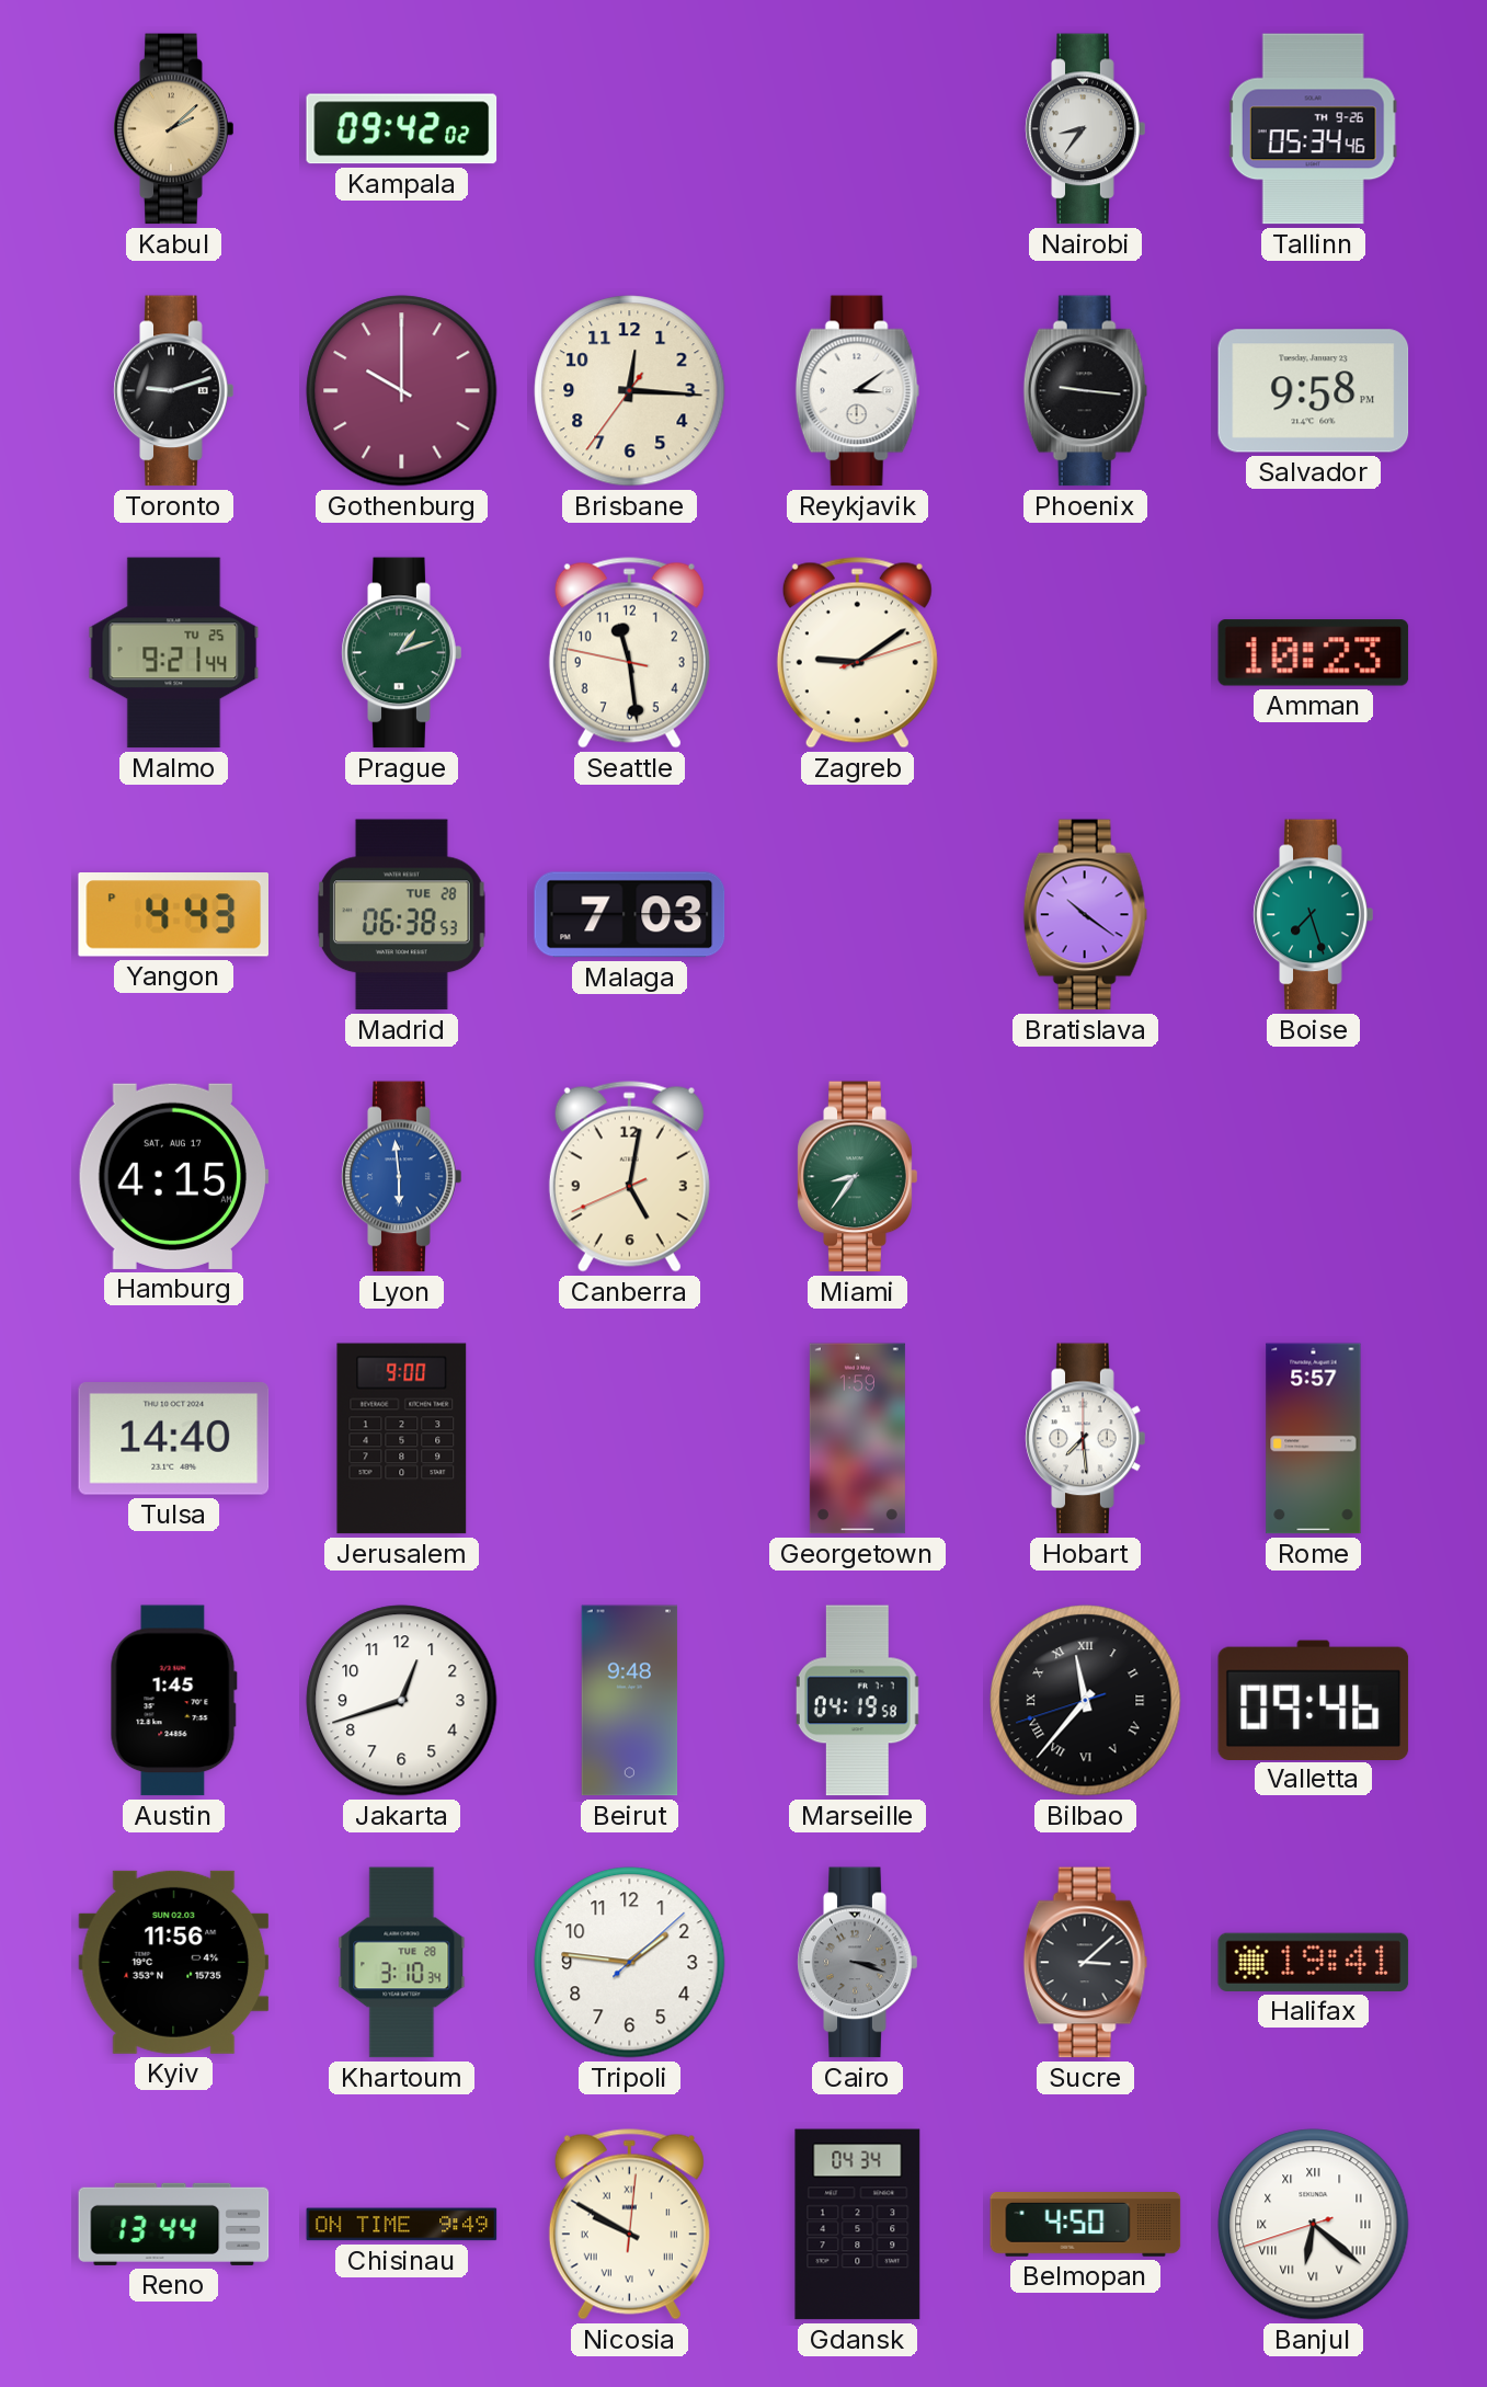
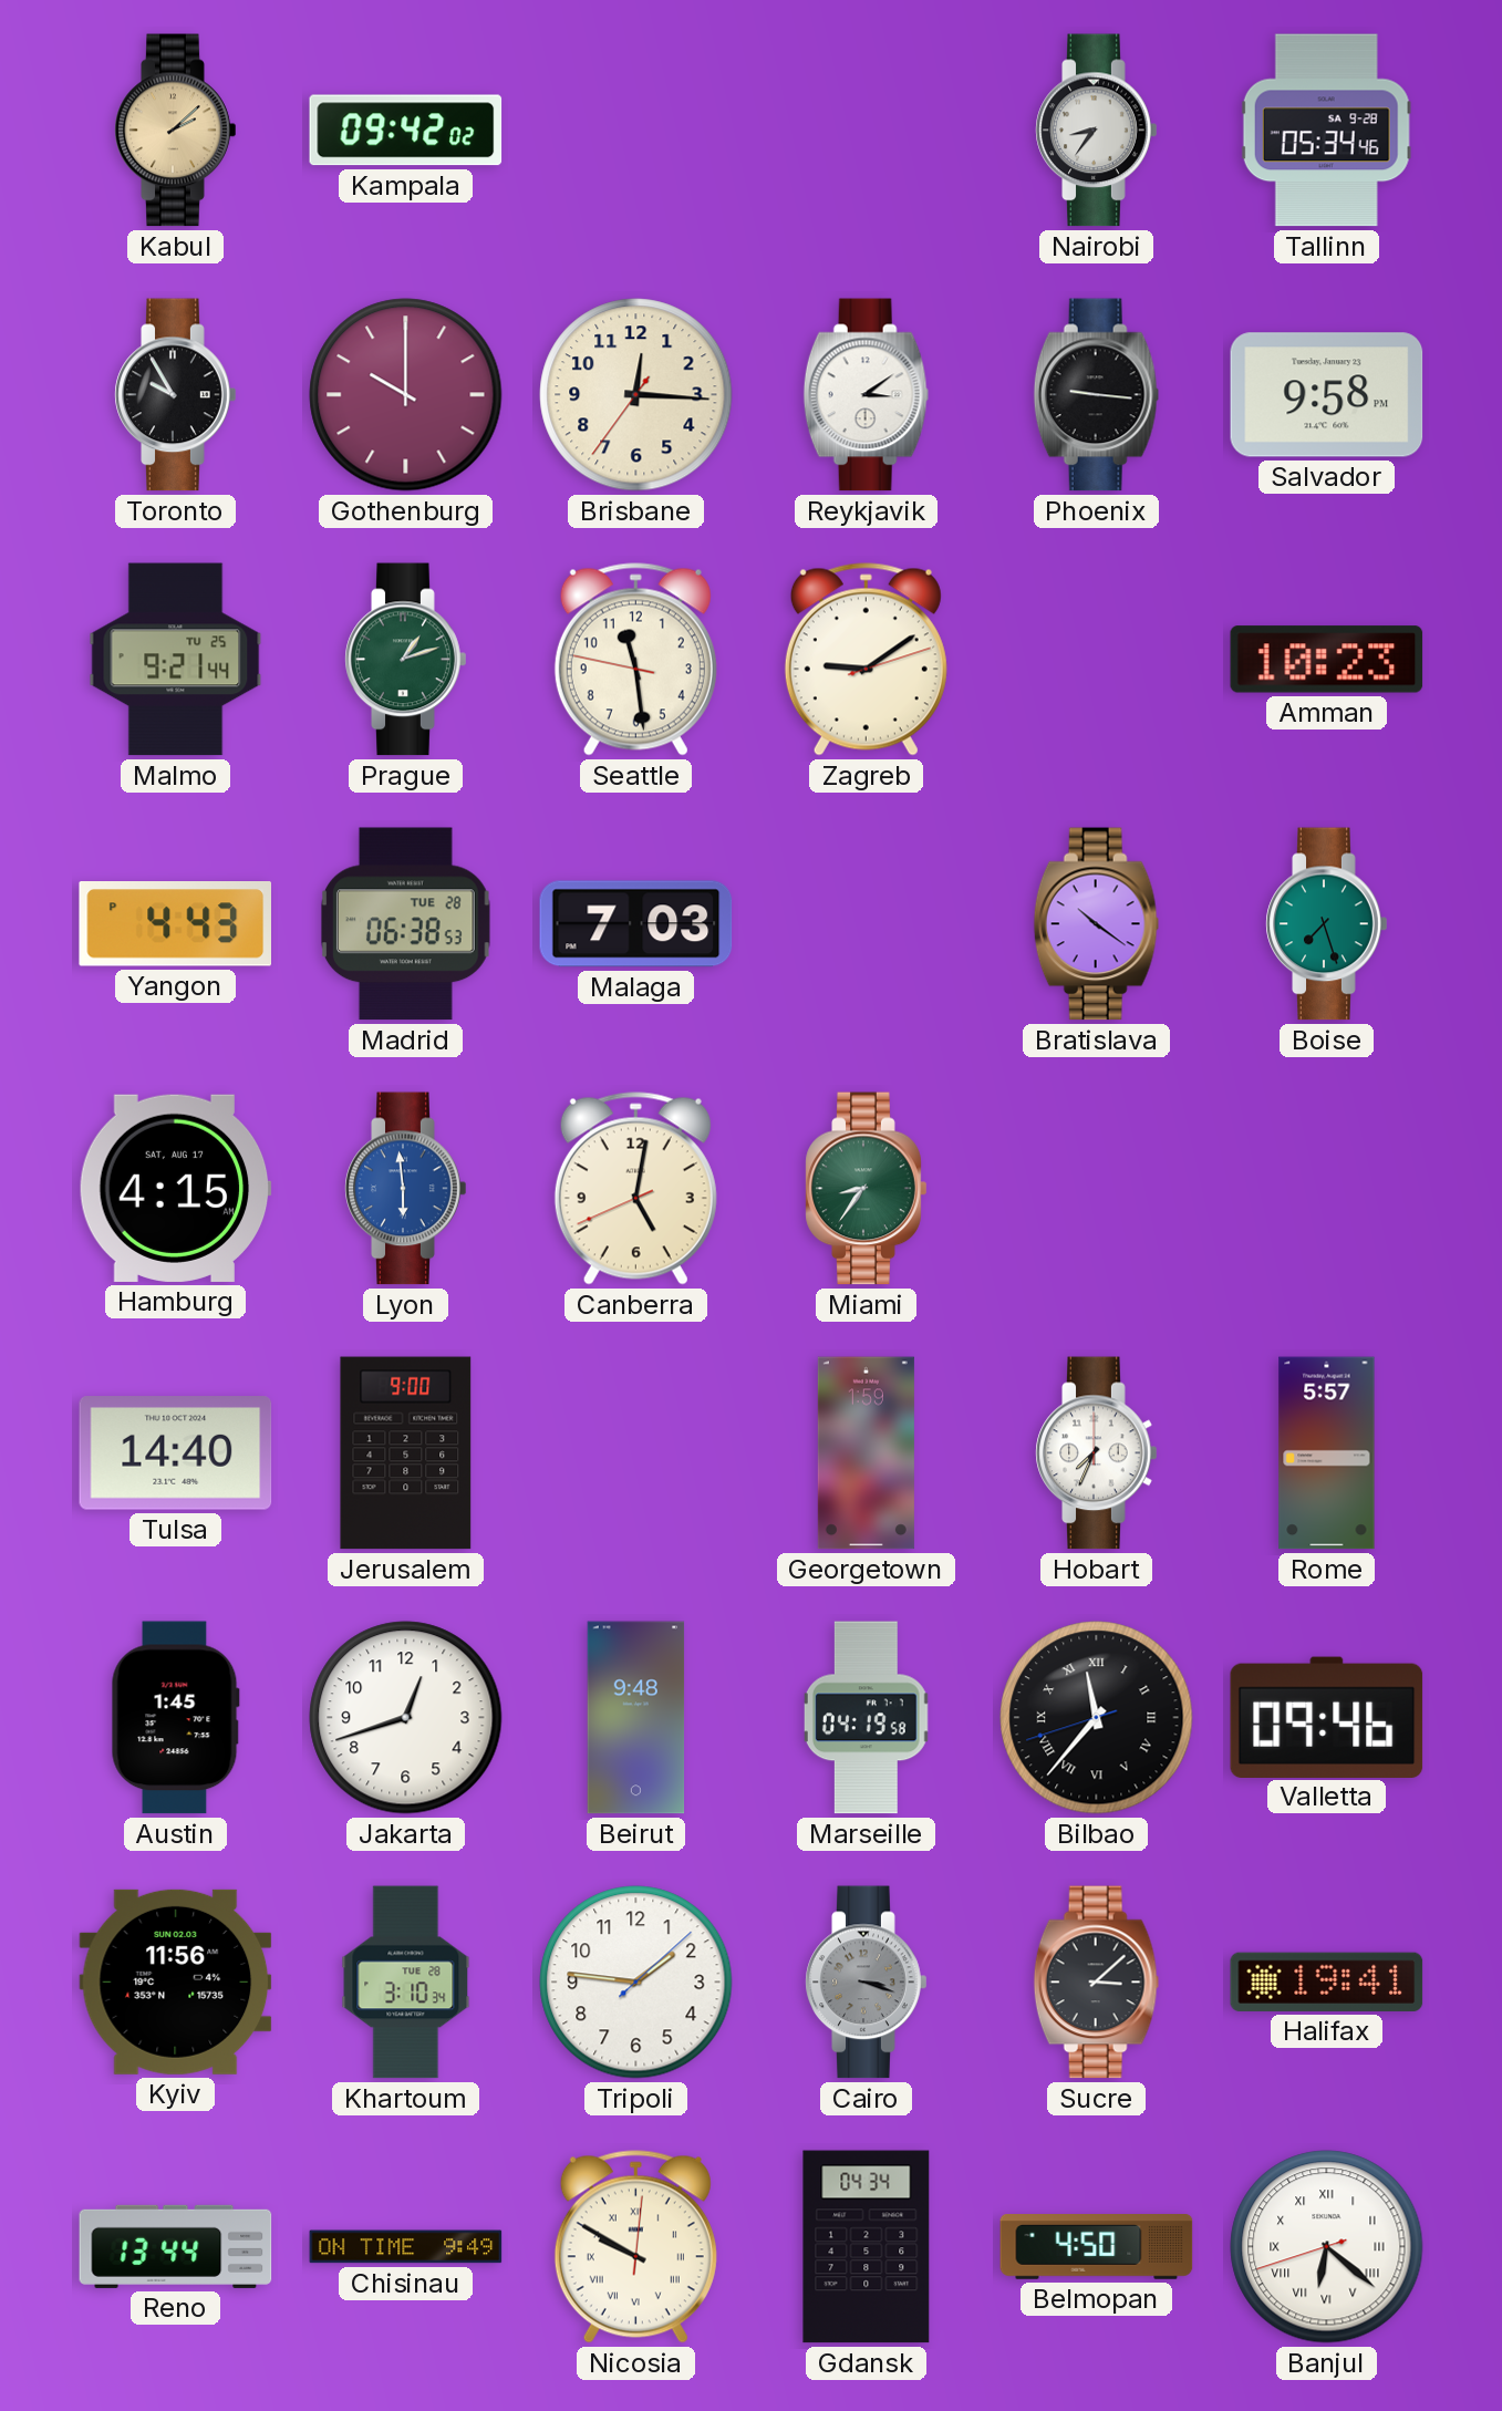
Tallinn date: TH 9-26 -> SA 9-28
Toronto: 9:12 -> 9:55
Hobart: 7:29 -> 7:34
